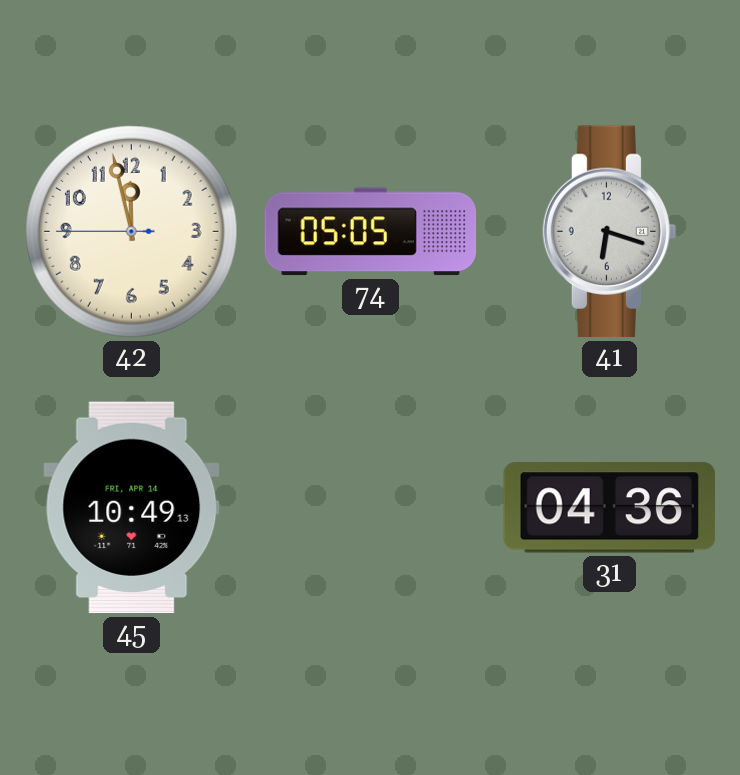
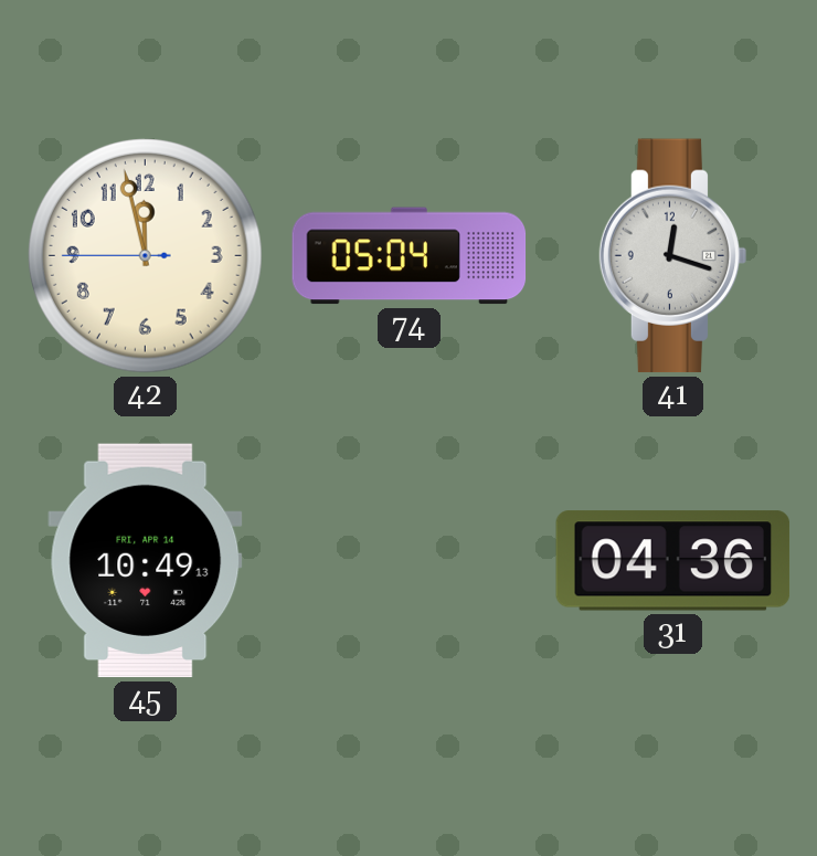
74: 05:05 -> 05:04
41: 6:18 -> 12:18
